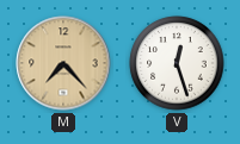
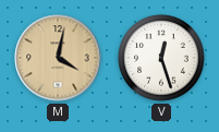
M: 7:23 -> 4:02
